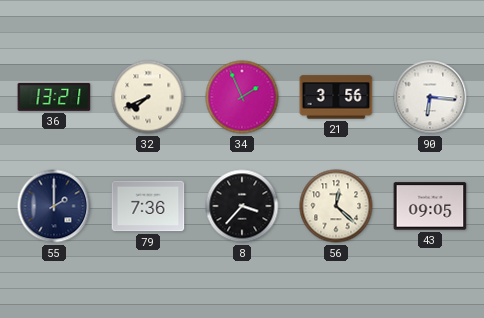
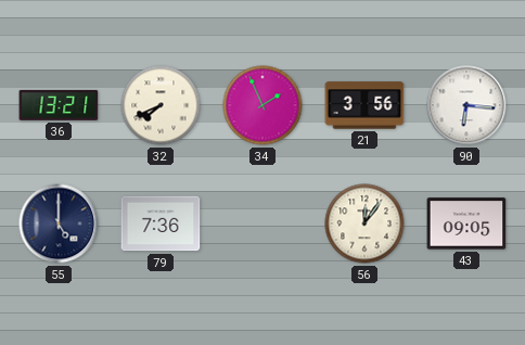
55: 2:00 -> 5:00
8: 3:37 -> none
56: 12:22 -> 12:06
